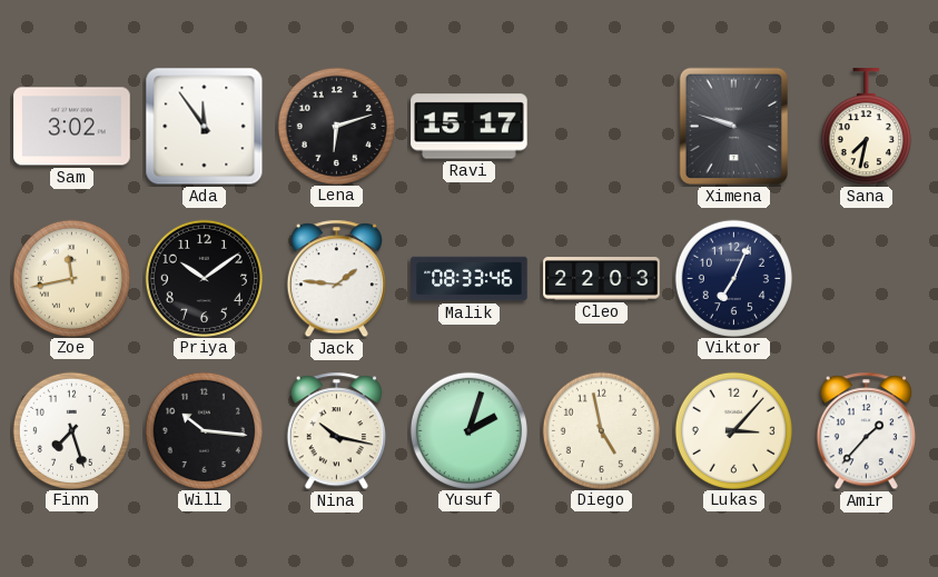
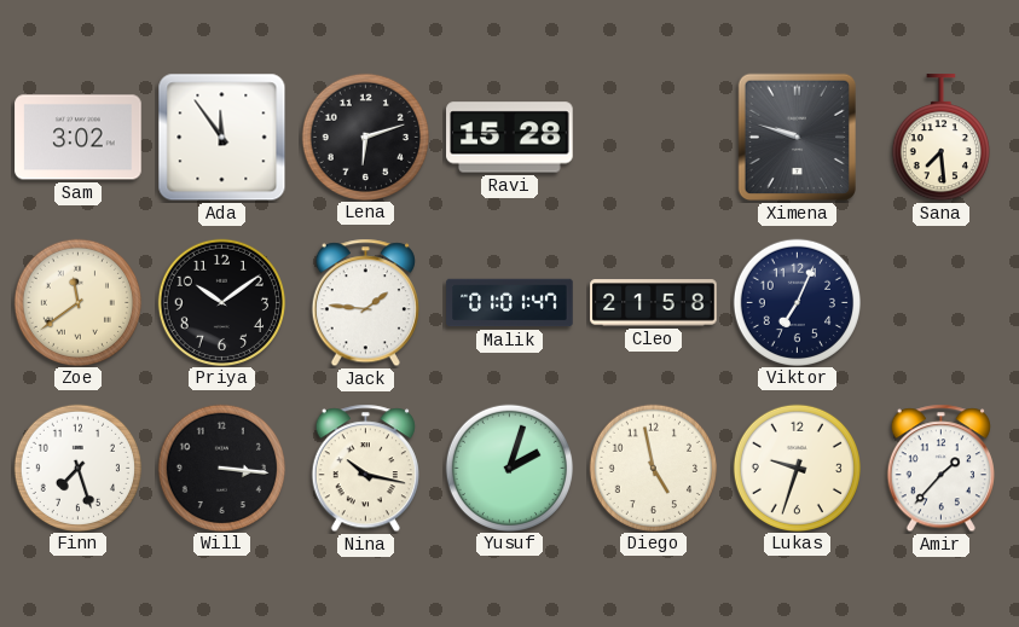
Ravi: 15:17 -> 15:28
Sana: 7:32 -> 7:29
Zoe: 11:43 -> 11:39
Malik: 08:33 -> 01:01
Cleo: 22:03 -> 21:58
Will: 10:16 -> 3:16
Lukas: 3:07 -> 9:33
